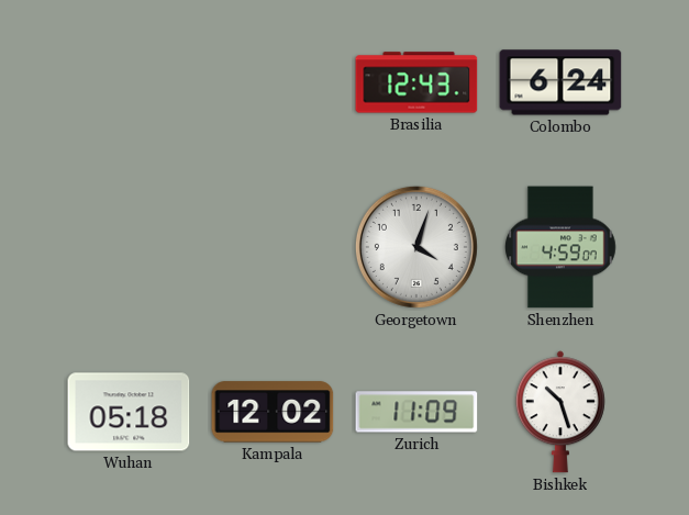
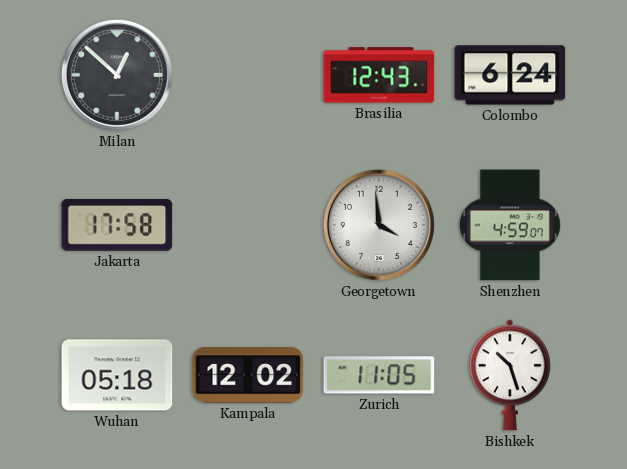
Milan: none -> 12:52
Jakarta: none -> 17:58
Georgetown: 4:03 -> 3:59
Zurich: 11:09 -> 11:05
